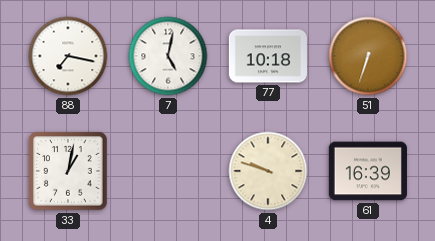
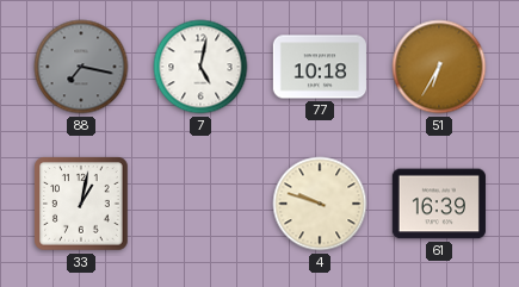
88 dial: white -> grey
51: 6:33 -> 6:35
